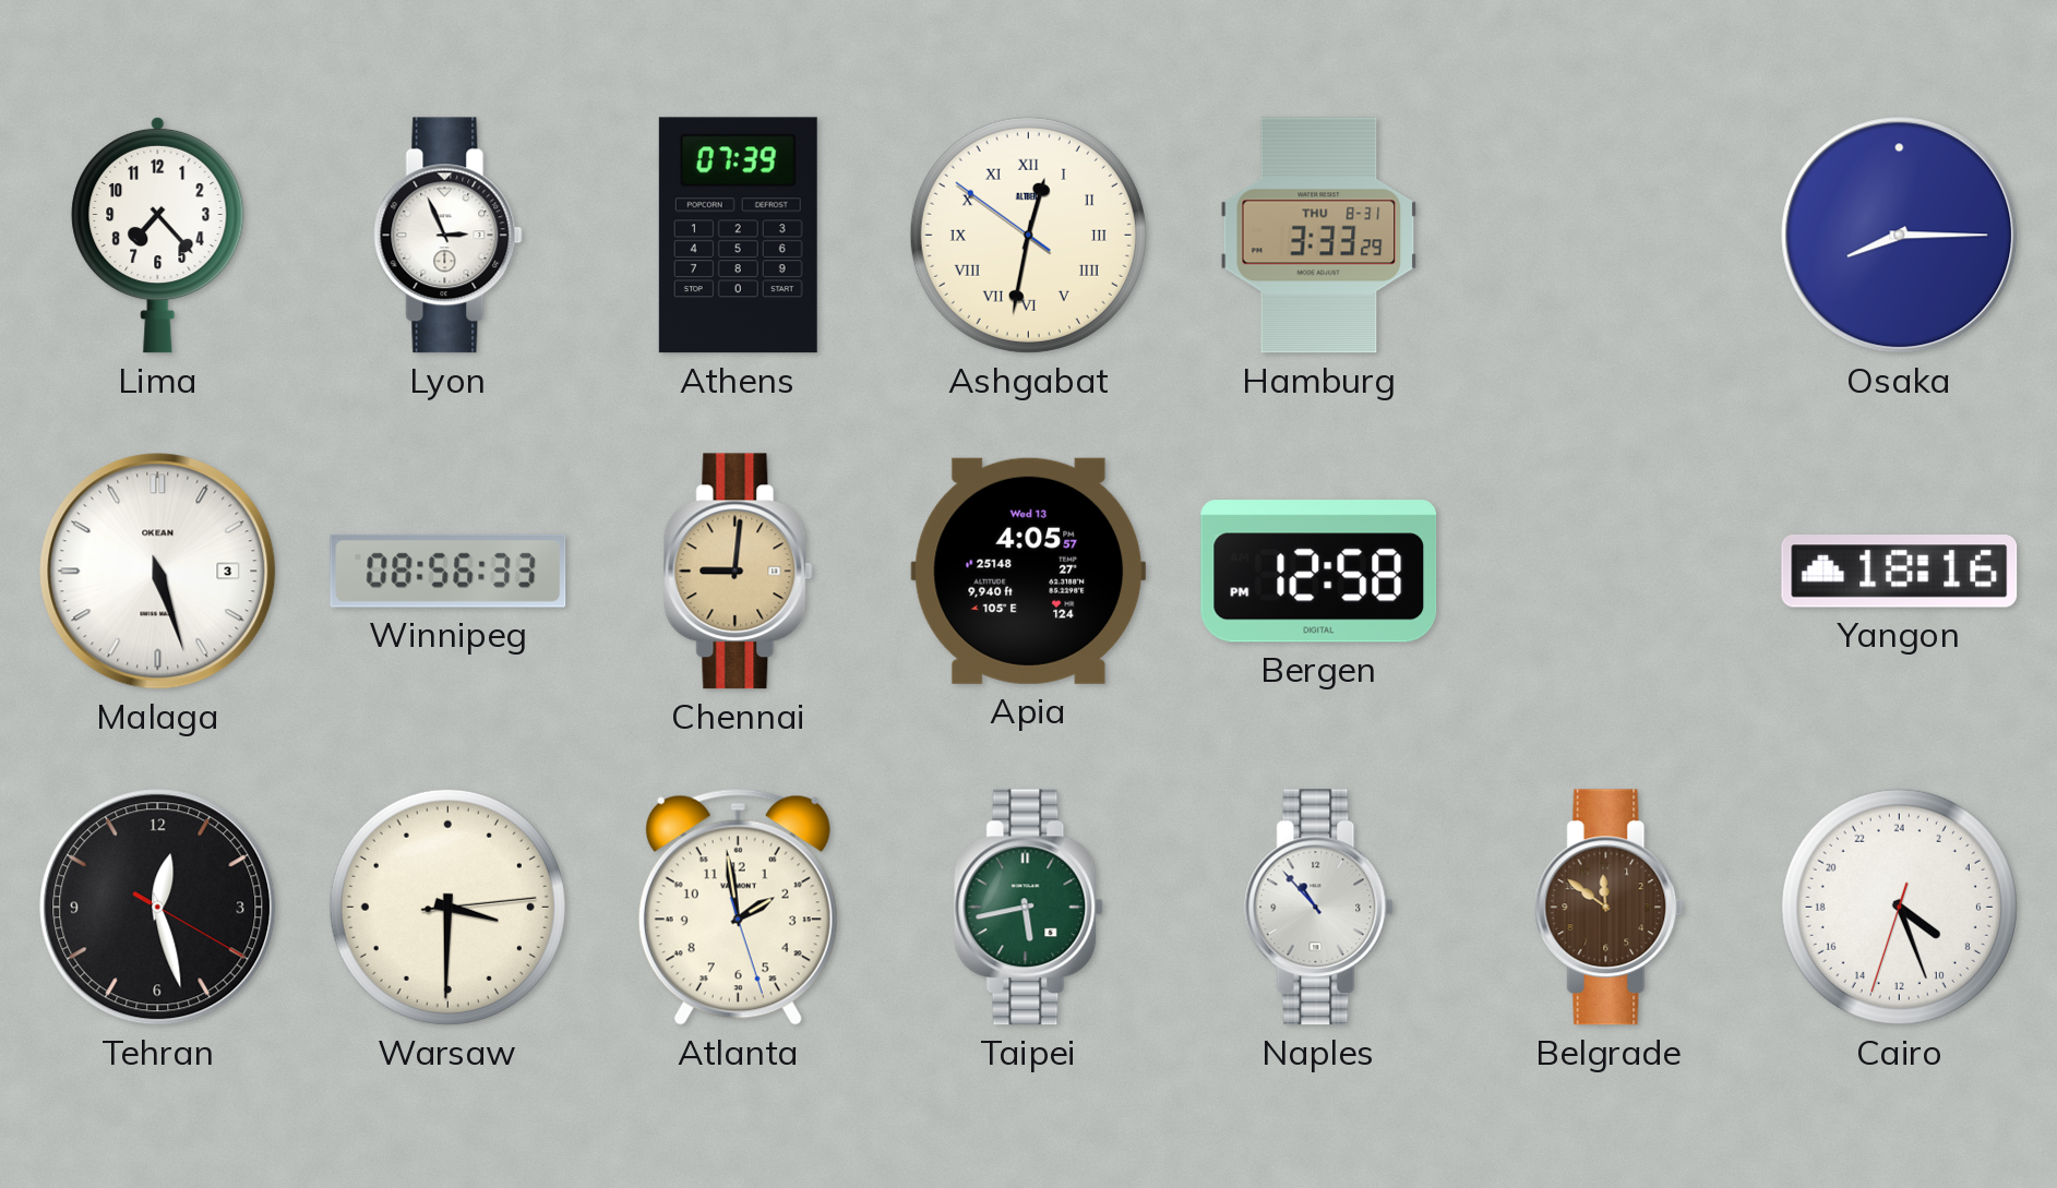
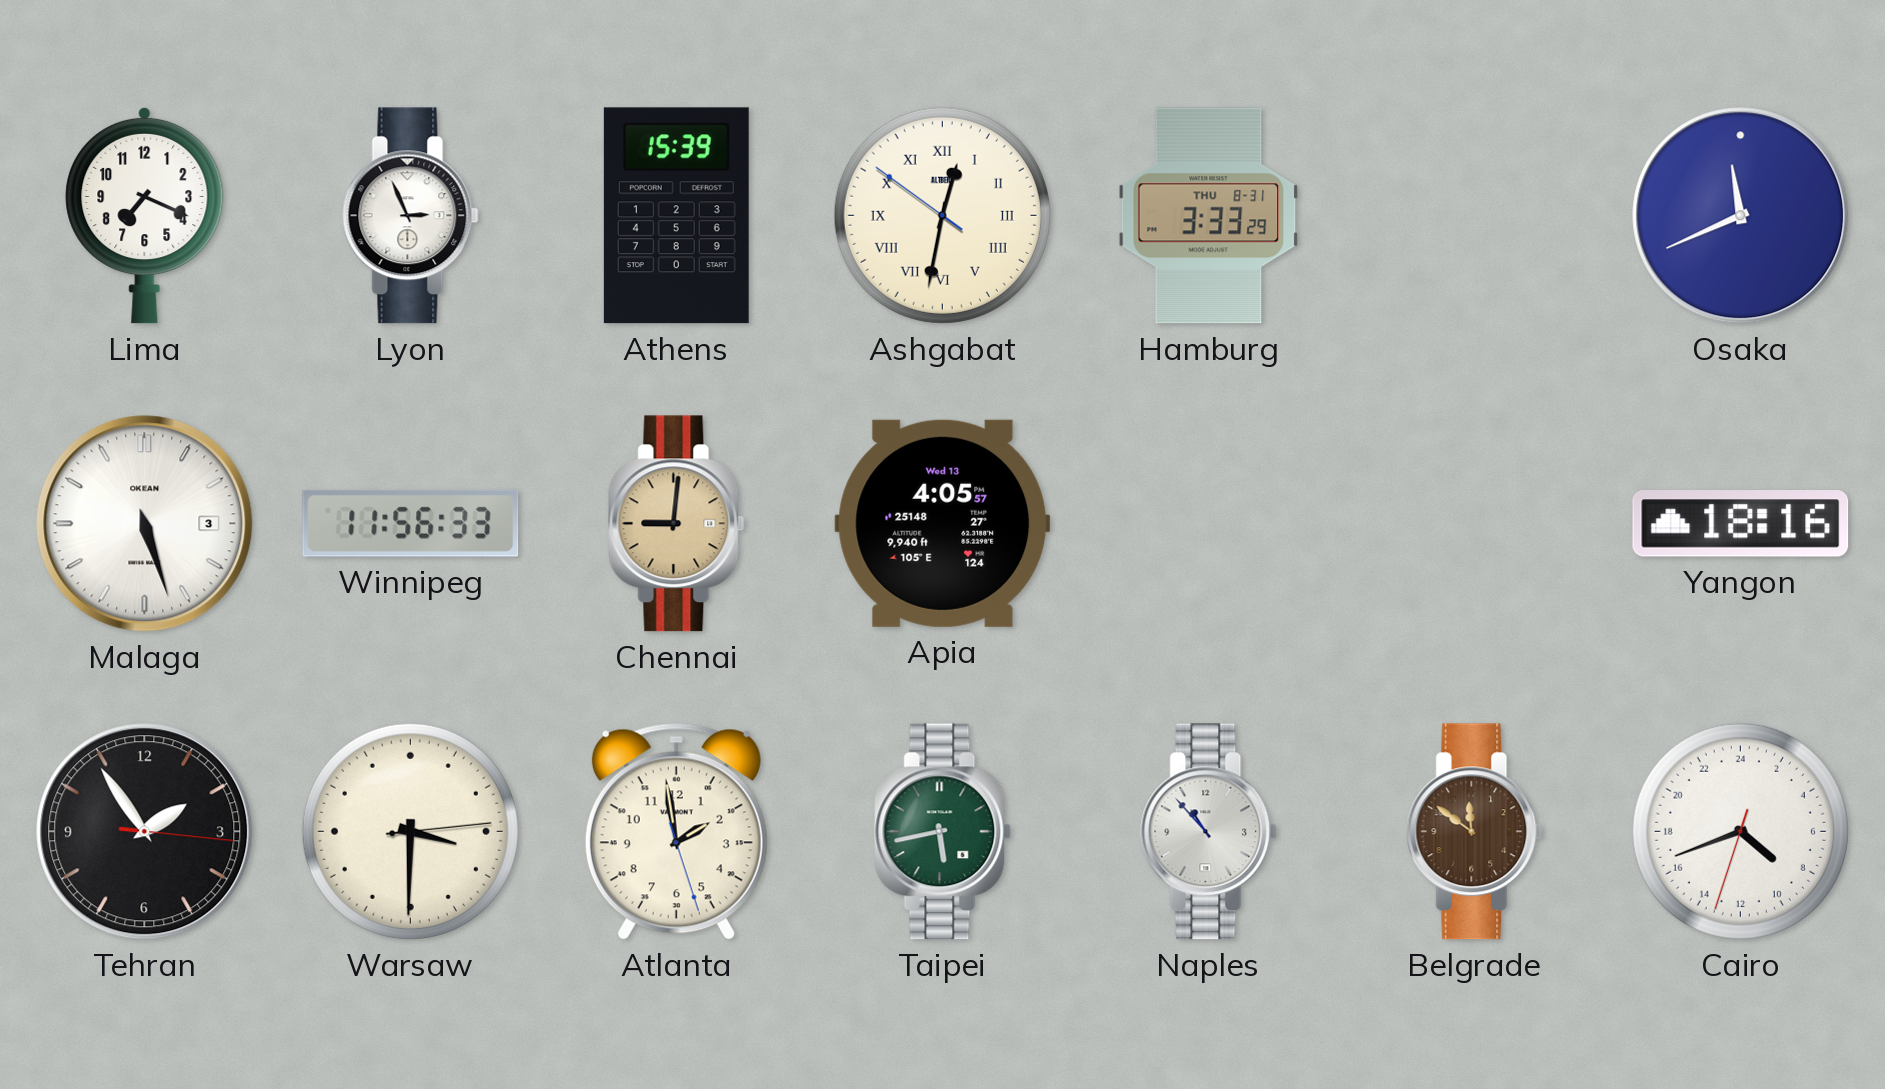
Lima: 7:23 -> 7:19
Athens: 07:39 -> 15:39
Osaka: 8:15 -> 11:41
Winnipeg: 08:56 -> 11:56
Bergen: 12:58 -> none
Tehran: 12:27 -> 1:54
Cairo: 8:26 -> 8:41
